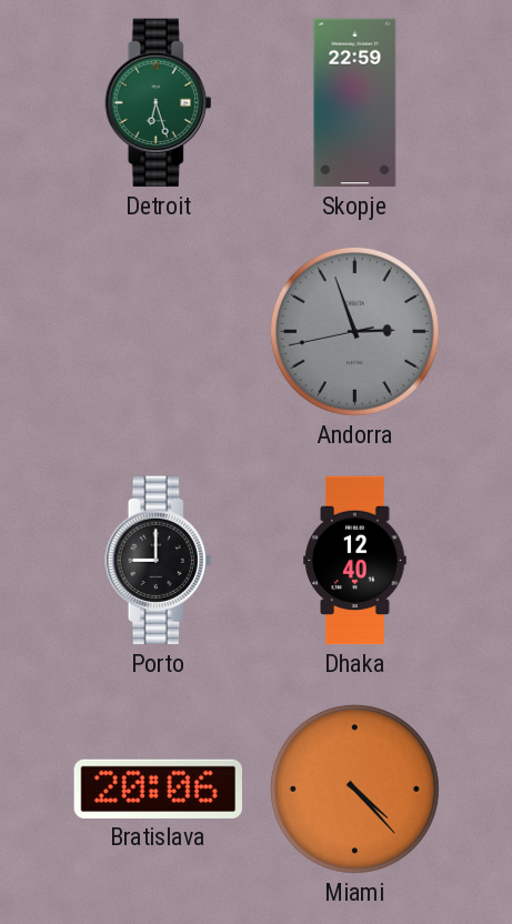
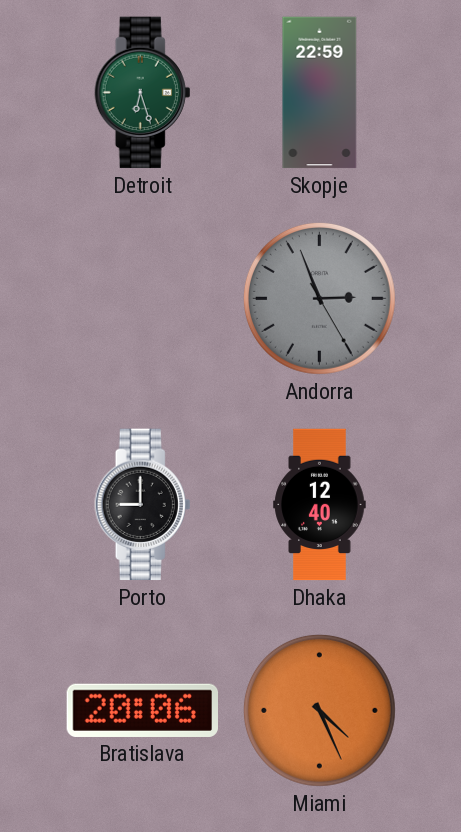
Andorra: 2:56:43 -> 2:56:25
Miami: 4:23 -> 4:26
